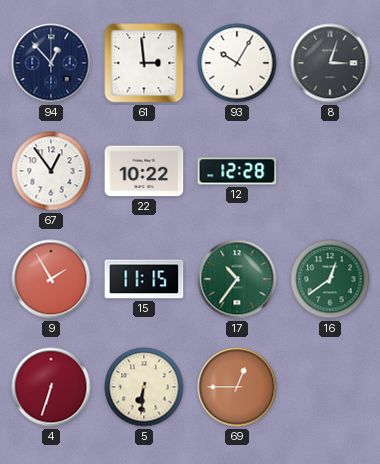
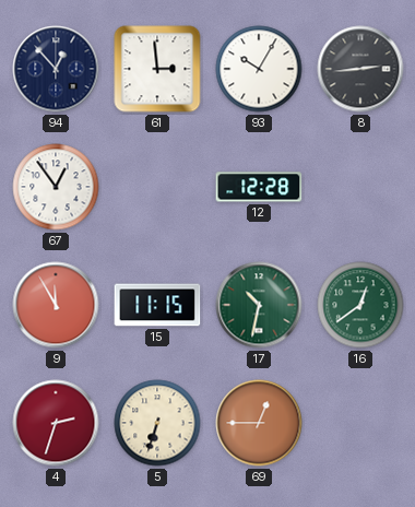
8: 3:03 -> 2:44
22: 10:22 -> none
9: 1:55 -> 11:55
17: 10:36 -> 10:32
4: 6:33 -> 2:33
5: 6:31 -> 6:33
